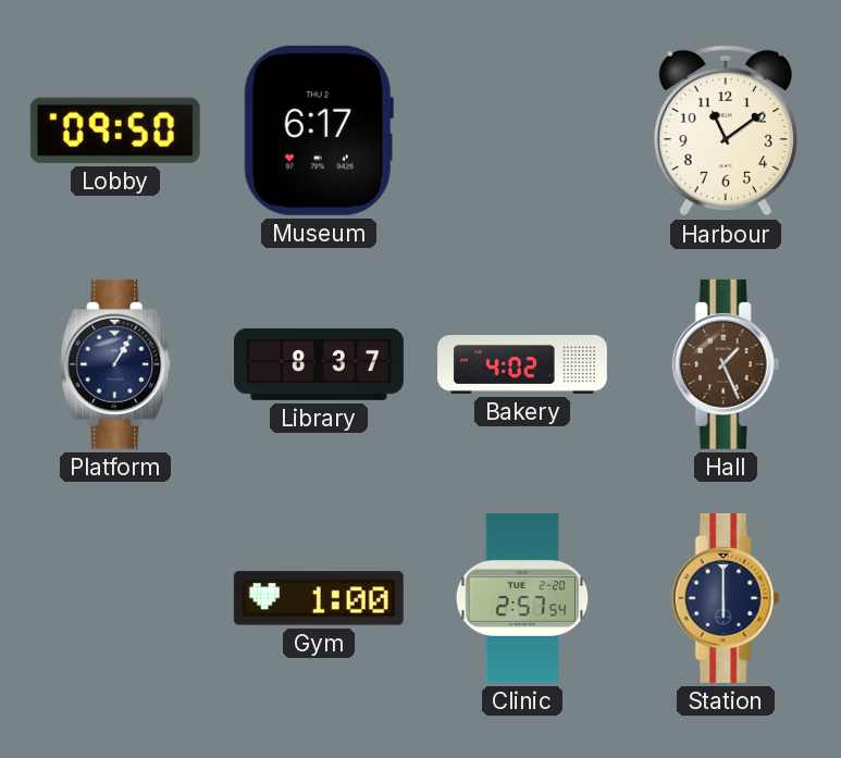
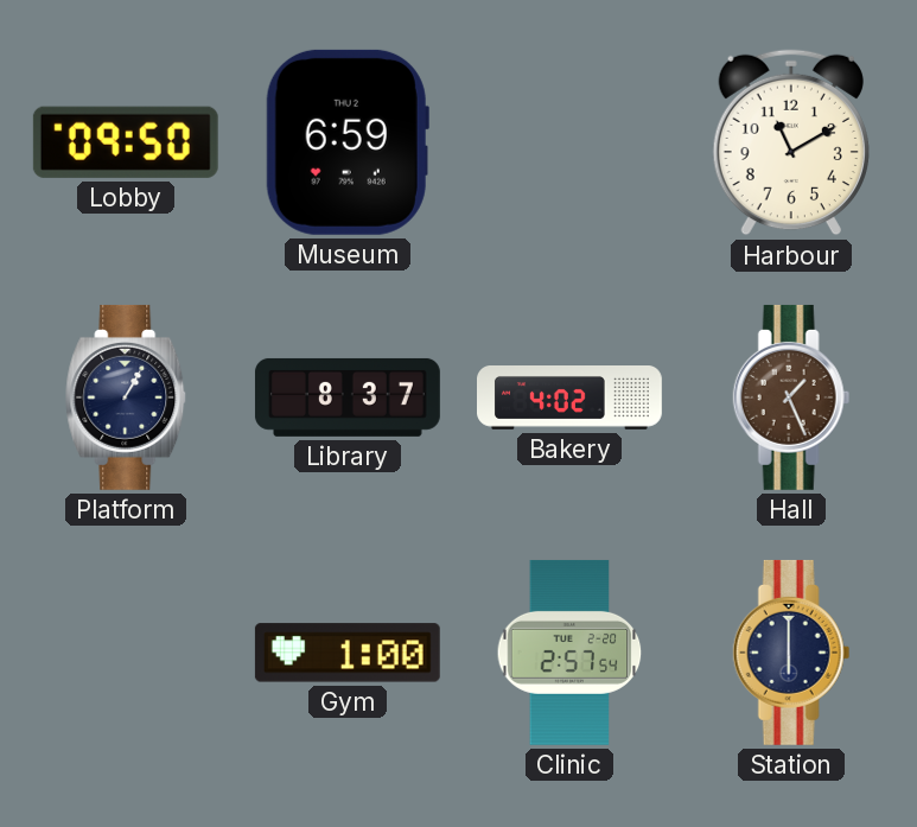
Museum: 6:17 -> 6:59
Harbour: 11:09 -> 11:10
